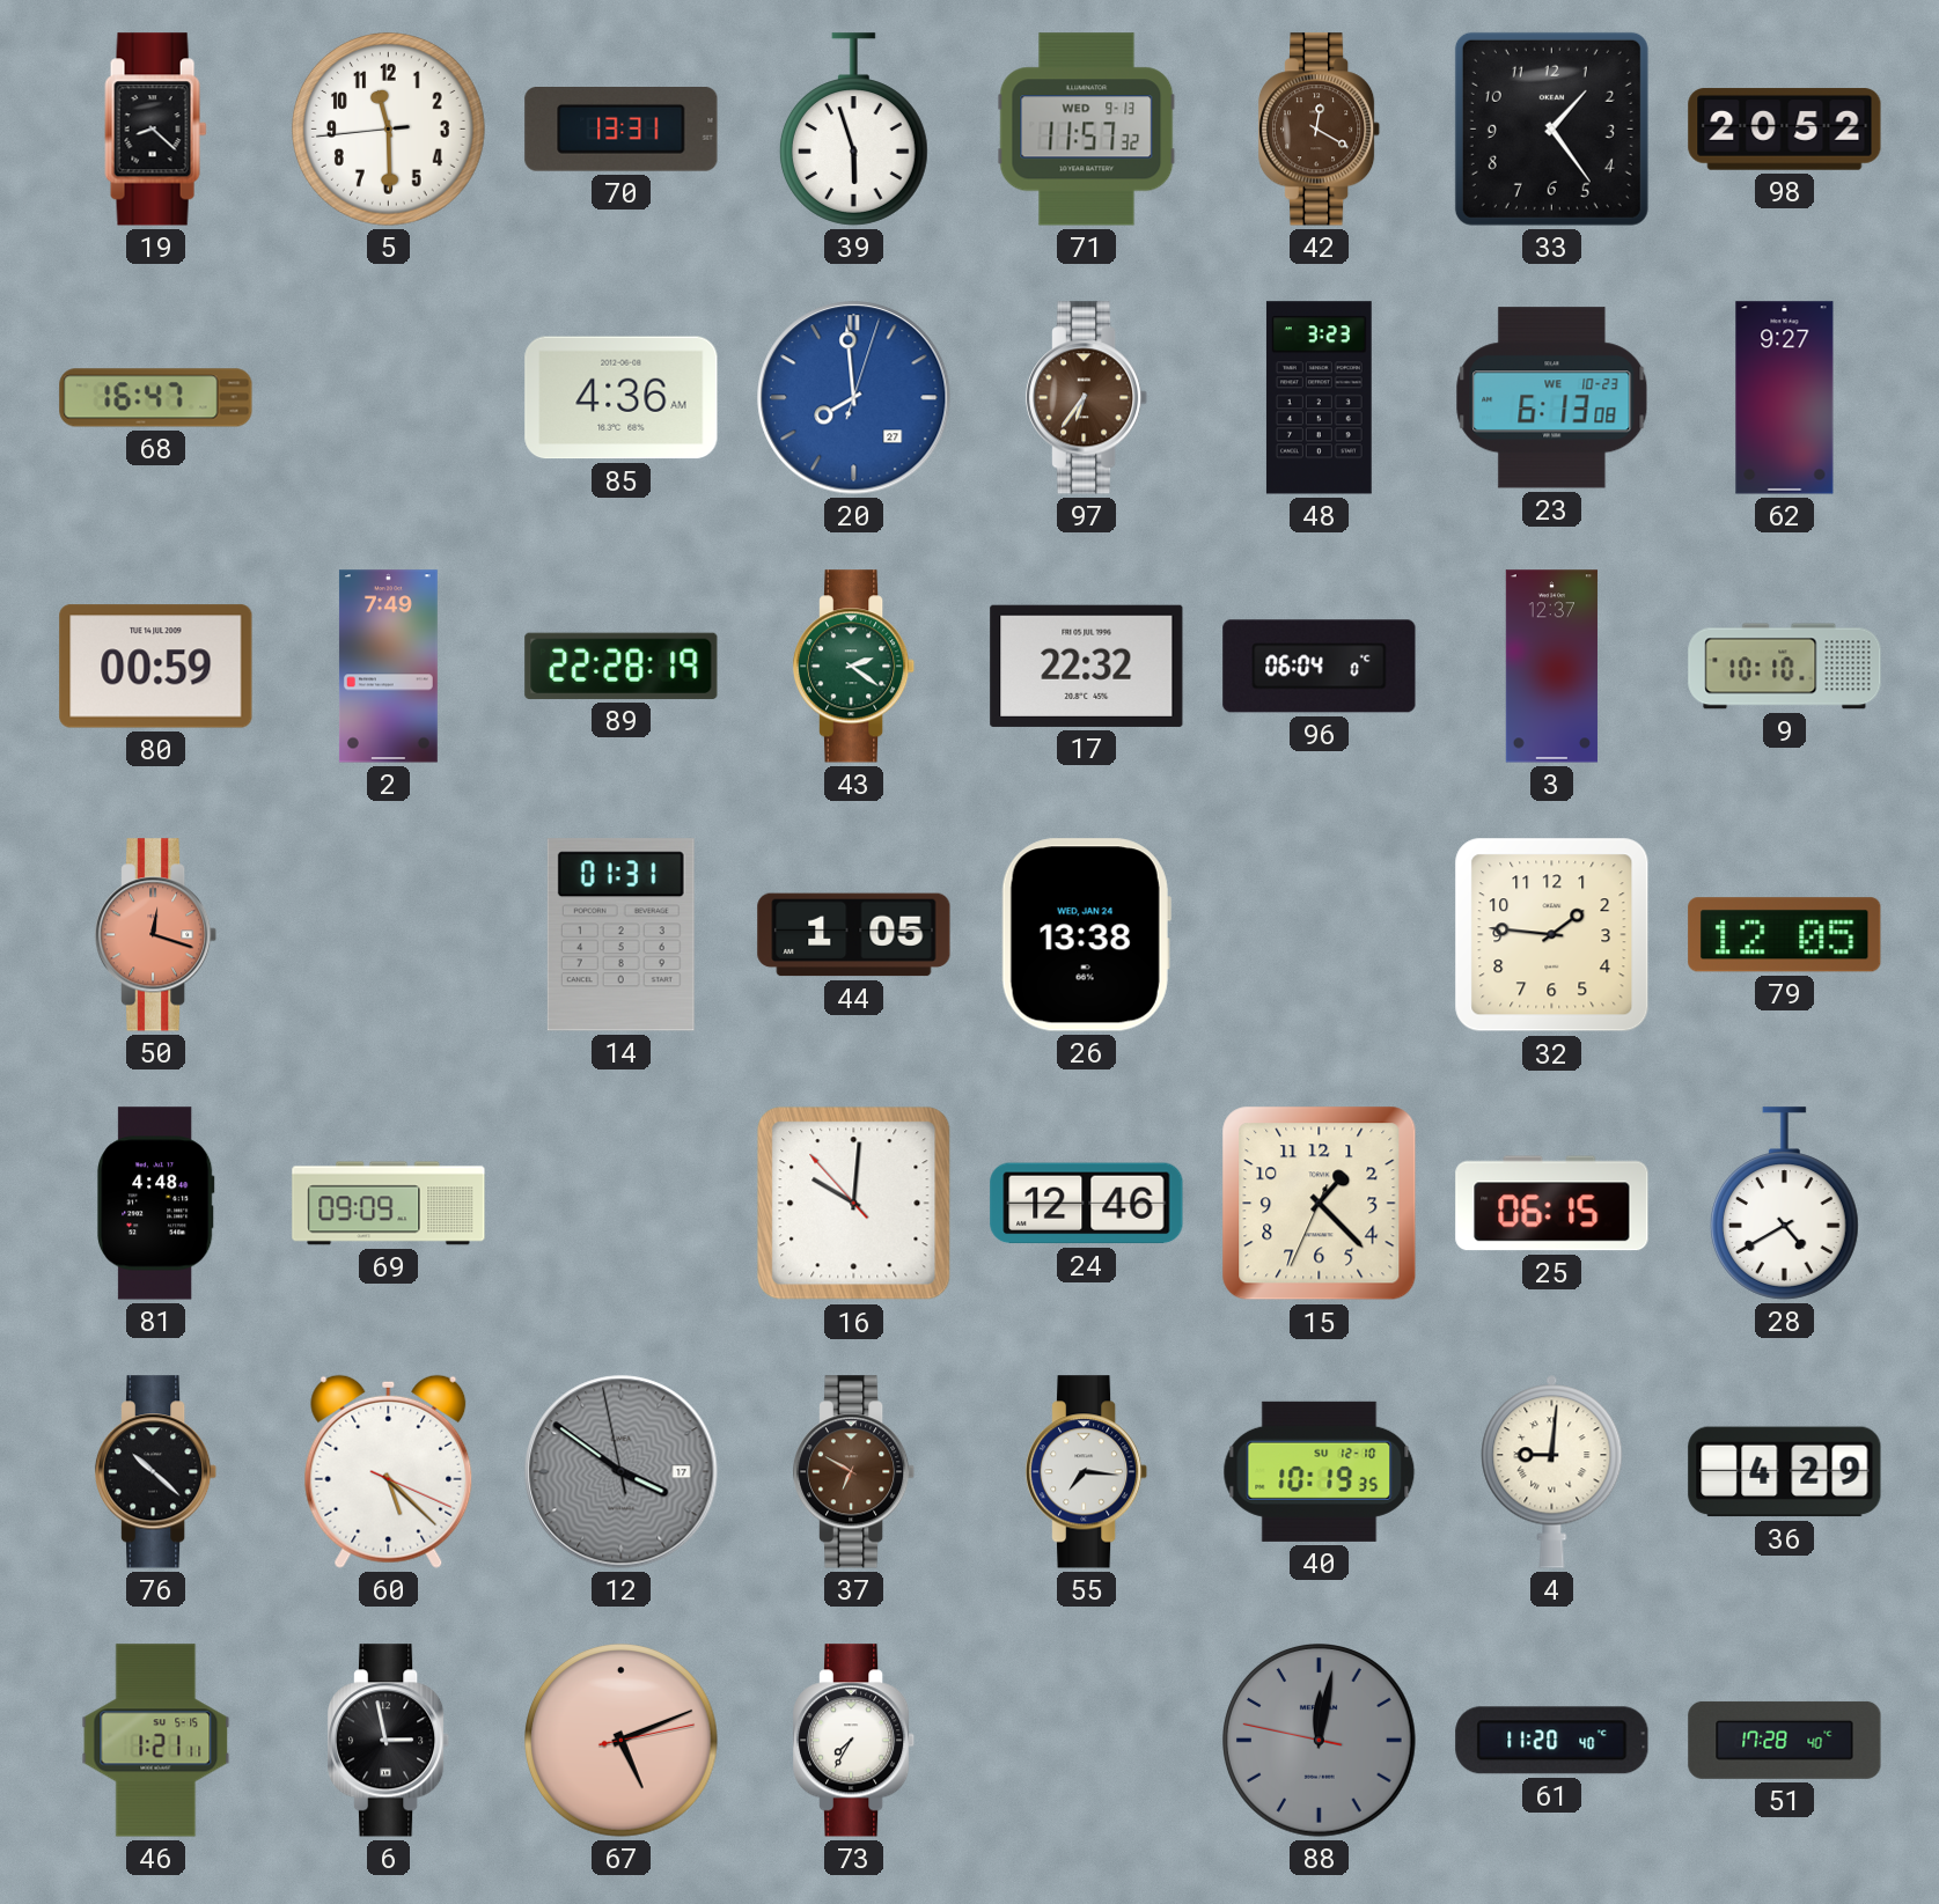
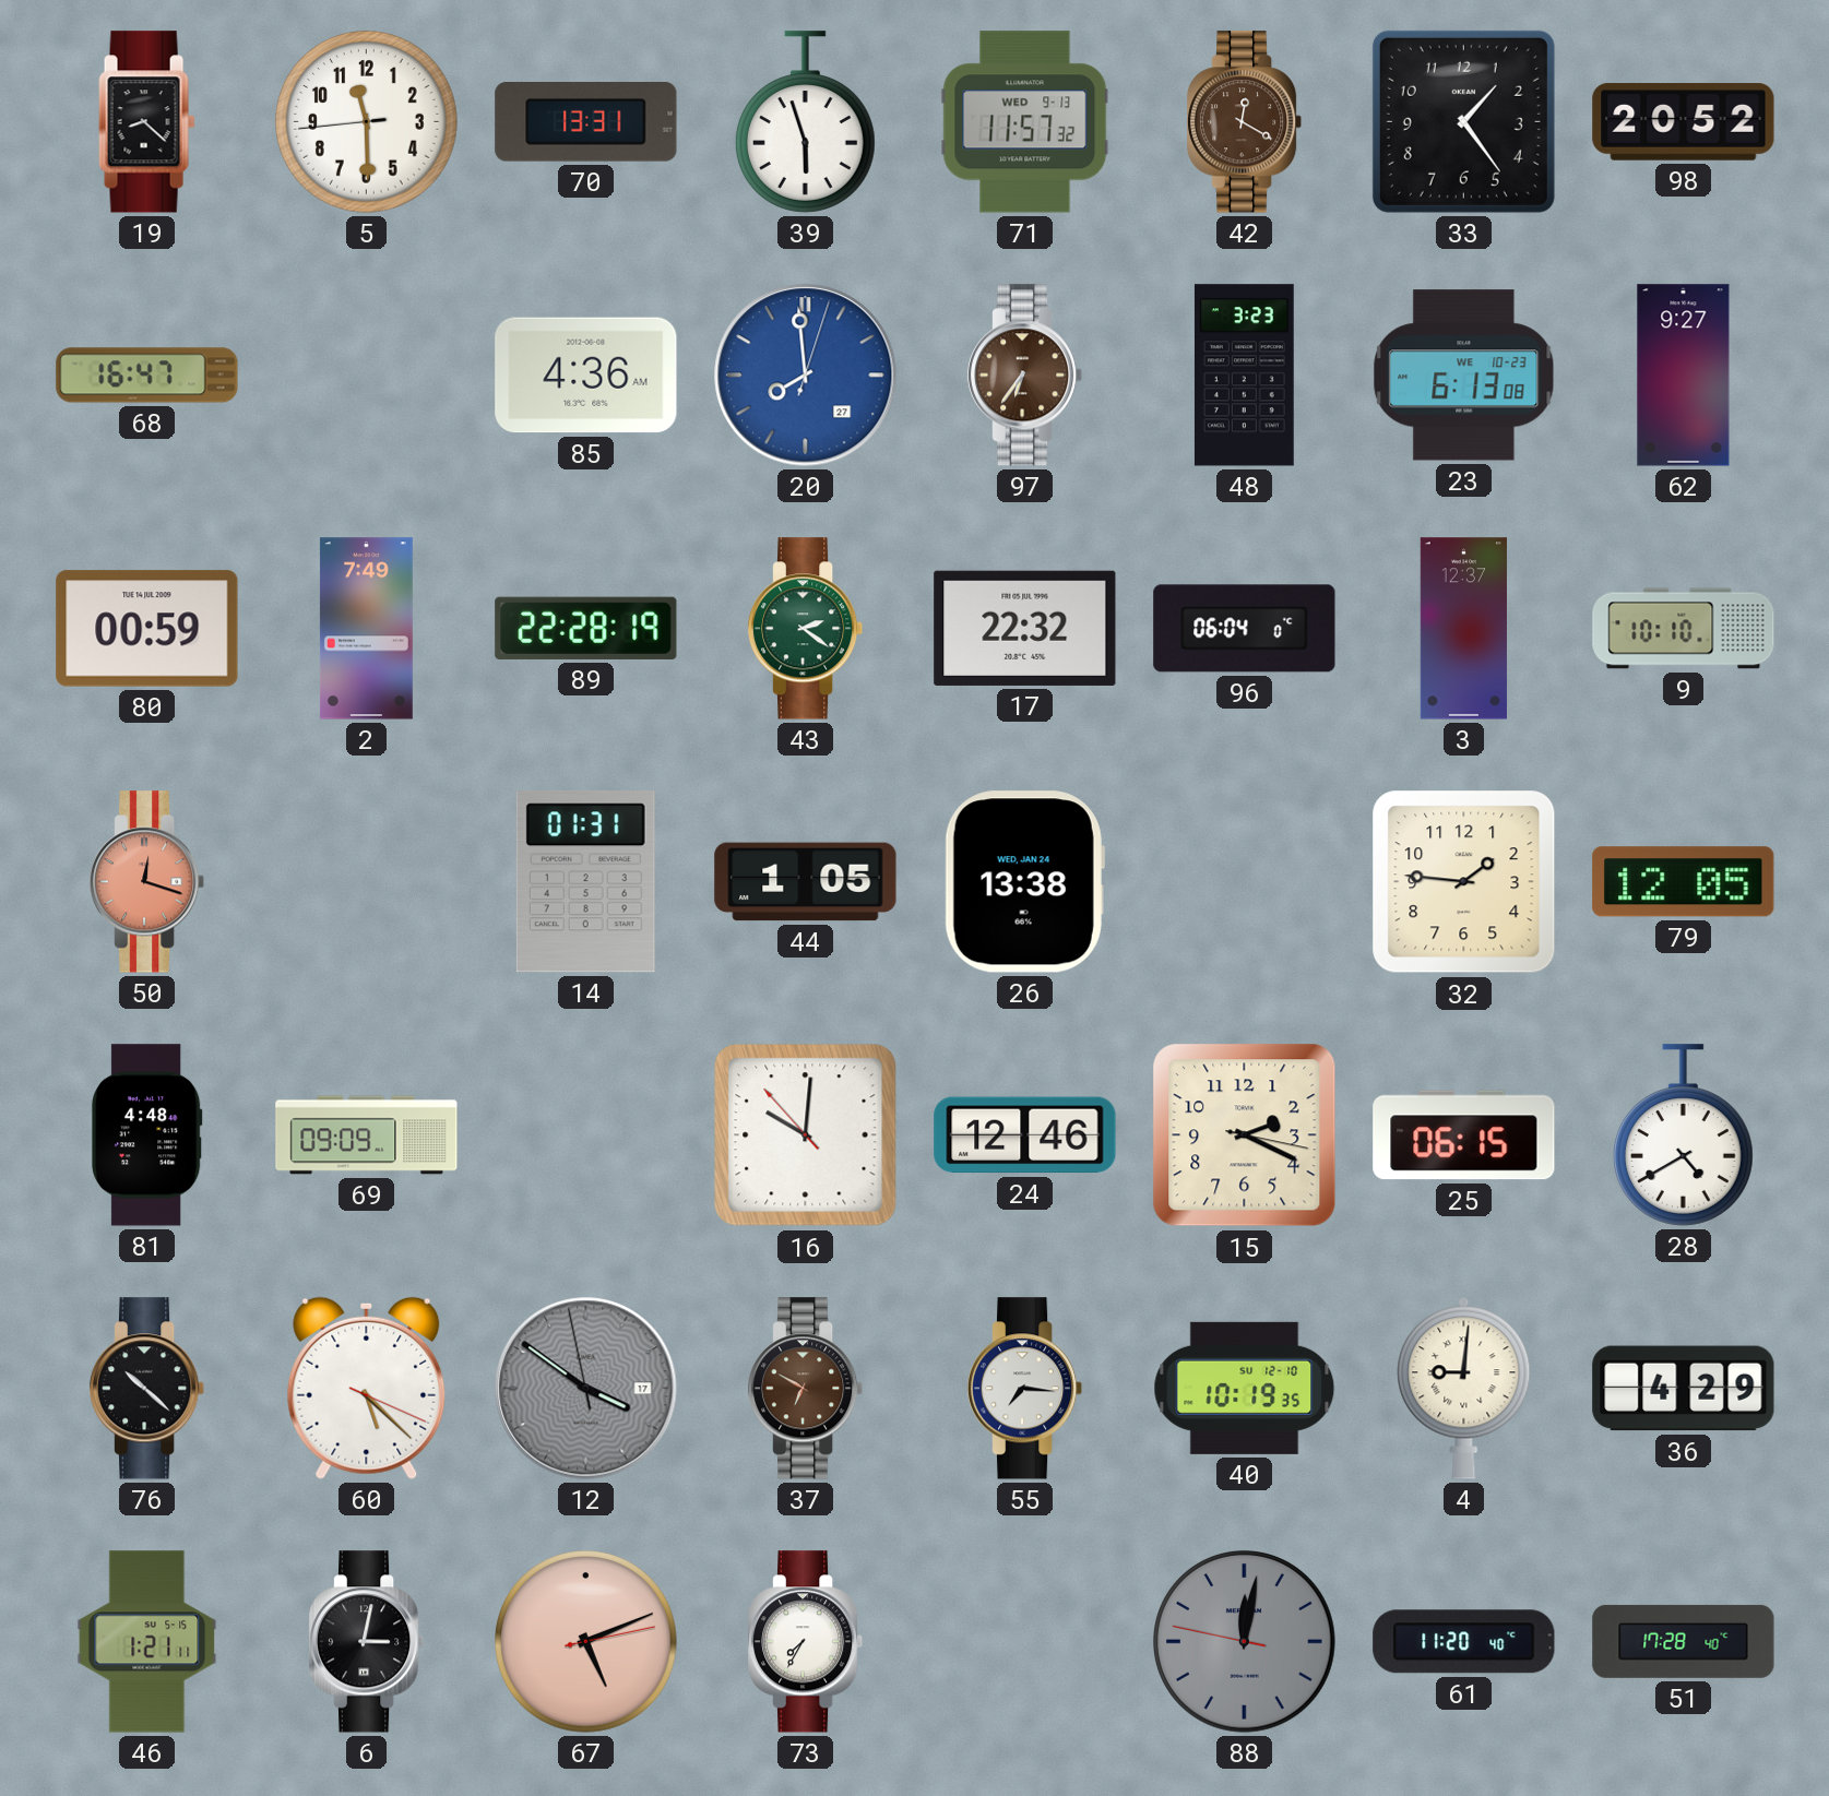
15: 1:22 -> 2:19
6: 2:58 -> 3:02
